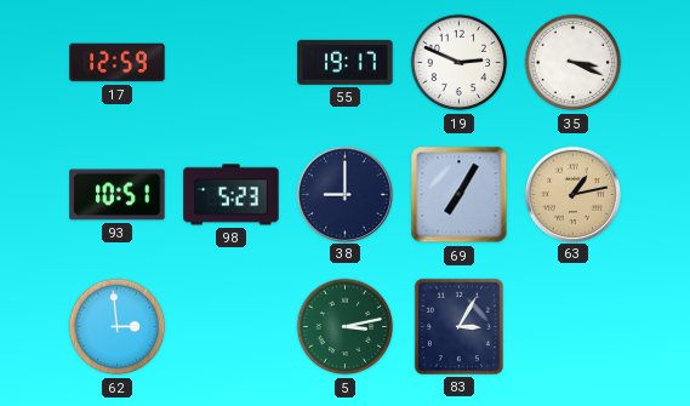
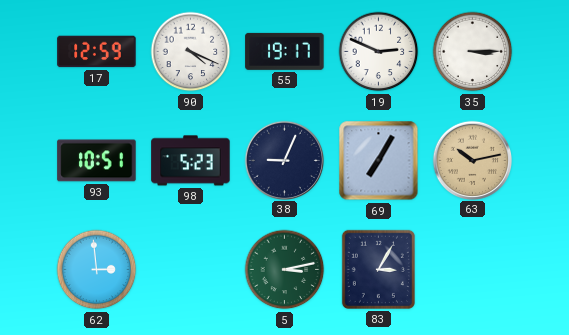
90: none -> 4:19
35: 3:19 -> 3:15
38: 9:00 -> 9:04
63: 1:13 -> 10:13
